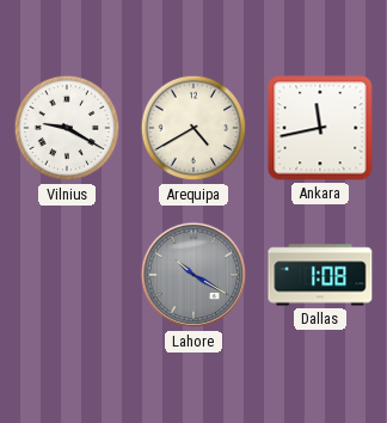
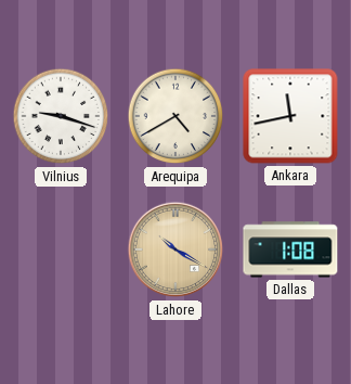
Vilnius: 9:20 -> 9:18
Lahore dial: grey -> champagne
